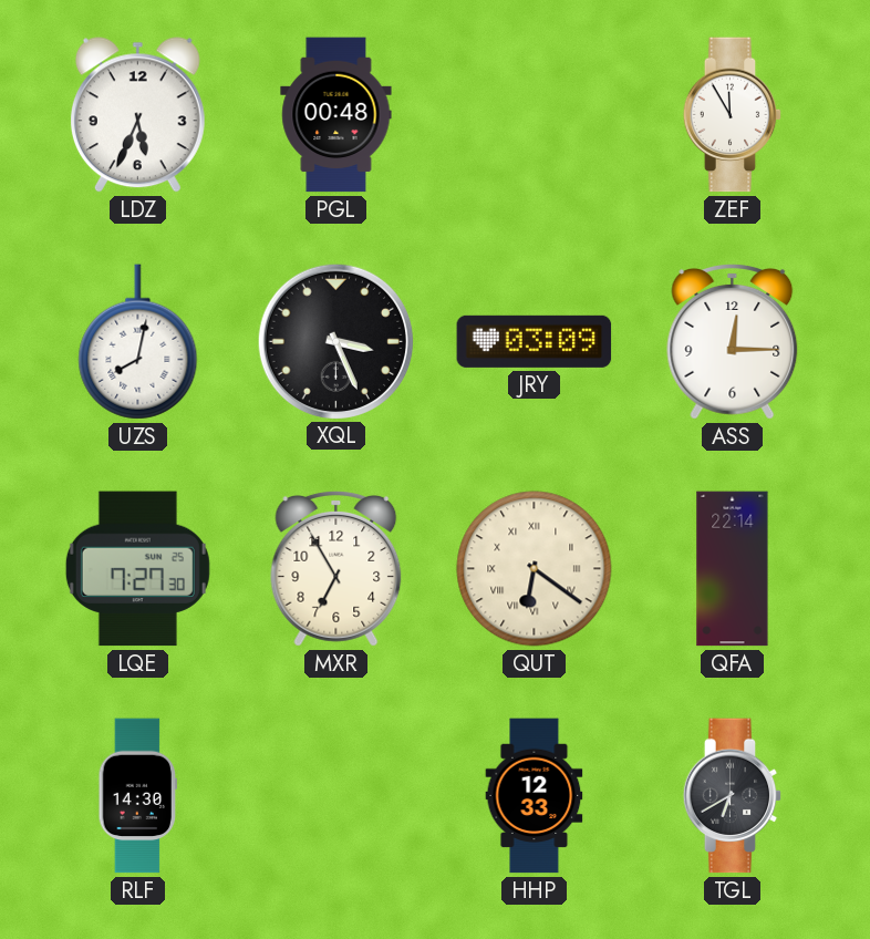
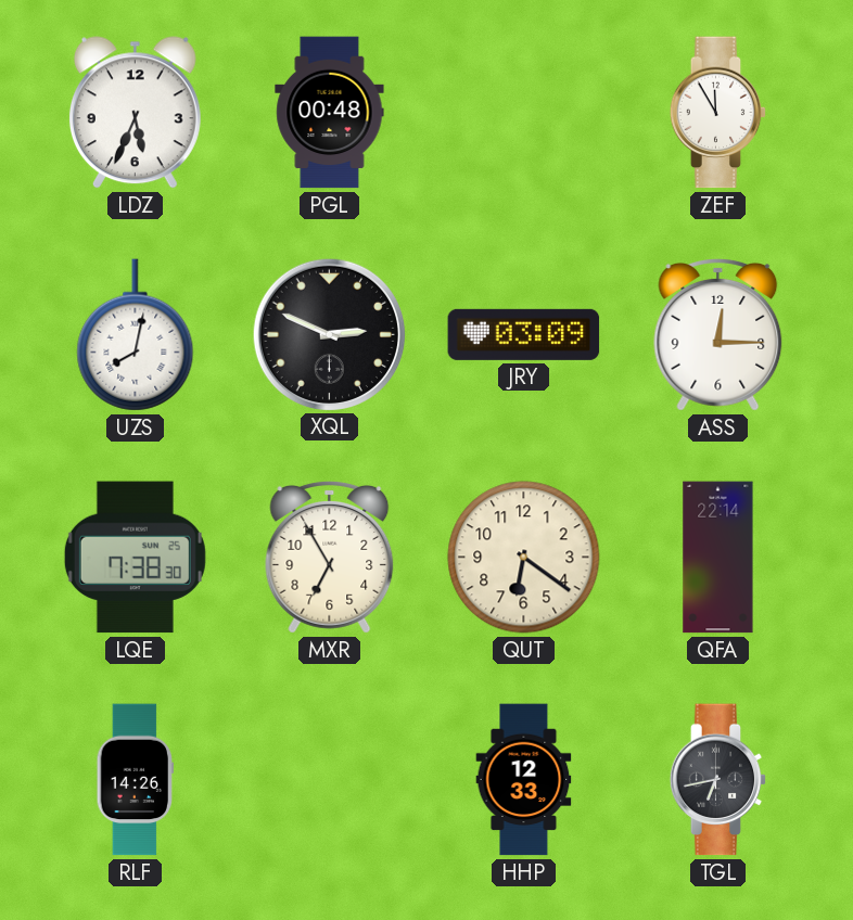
XQL: 3:26 -> 2:49
LQE: 7:27 -> 7:38
QUT numerals: Roman -> Arabic
RLF: 14:30 -> 14:26
TGL: 6:40 -> 6:43
